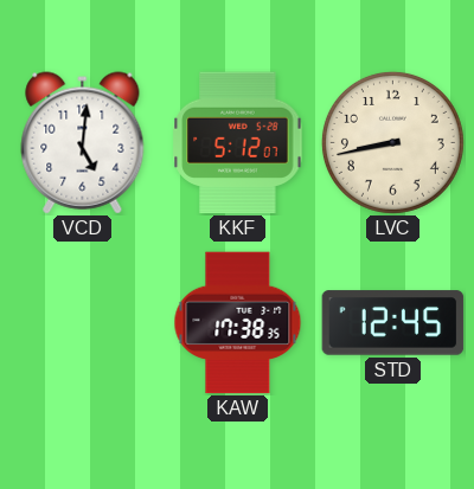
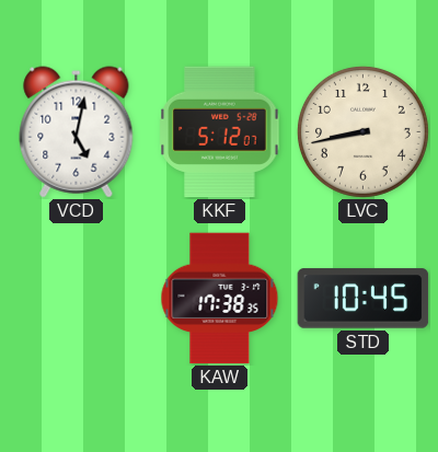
VCD: 5:01 -> 5:02
STD: 12:45 -> 10:45
